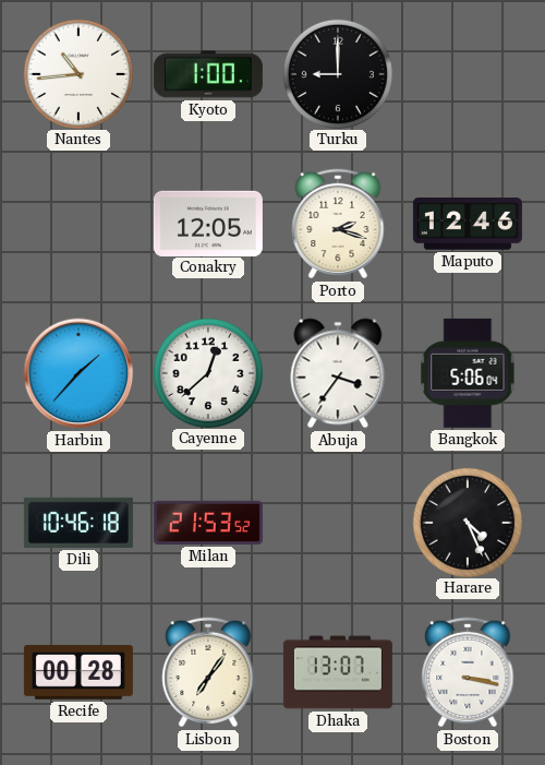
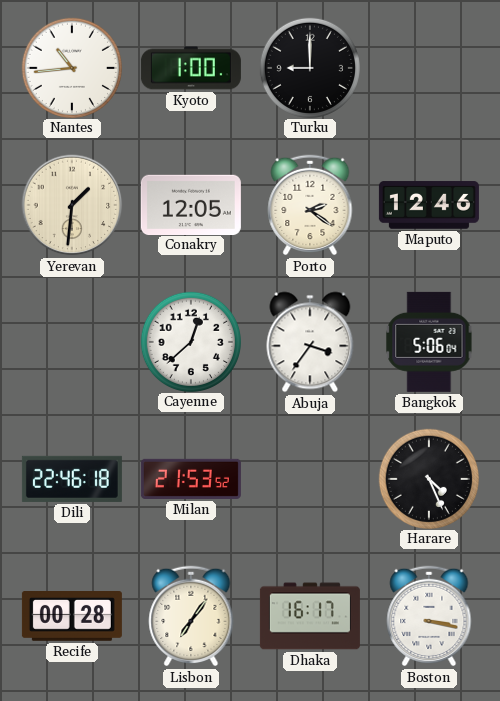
Yerevan: none -> 1:31
Porto: 2:18 -> 2:21
Harbin: 1:37 -> none
Dili: 10:46 -> 22:46
Dhaka: 13:07 -> 16:17
